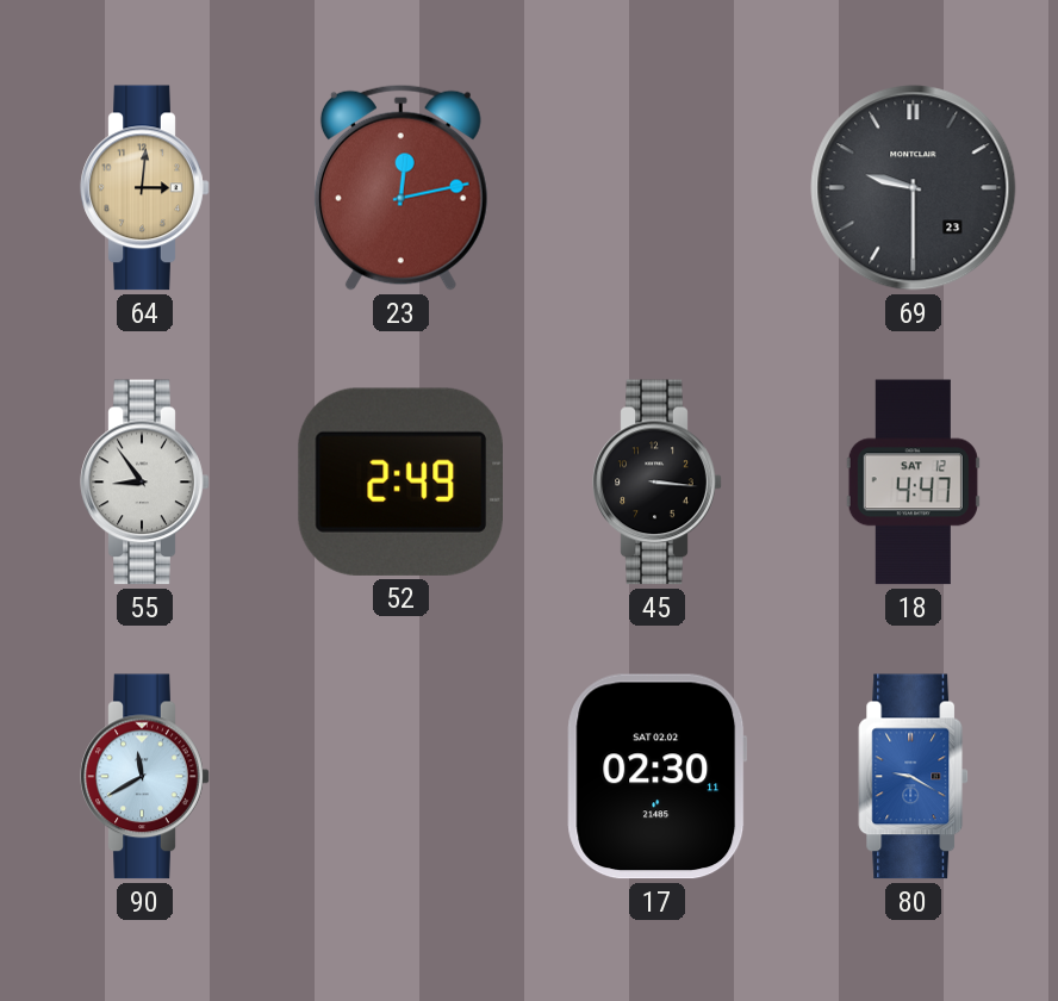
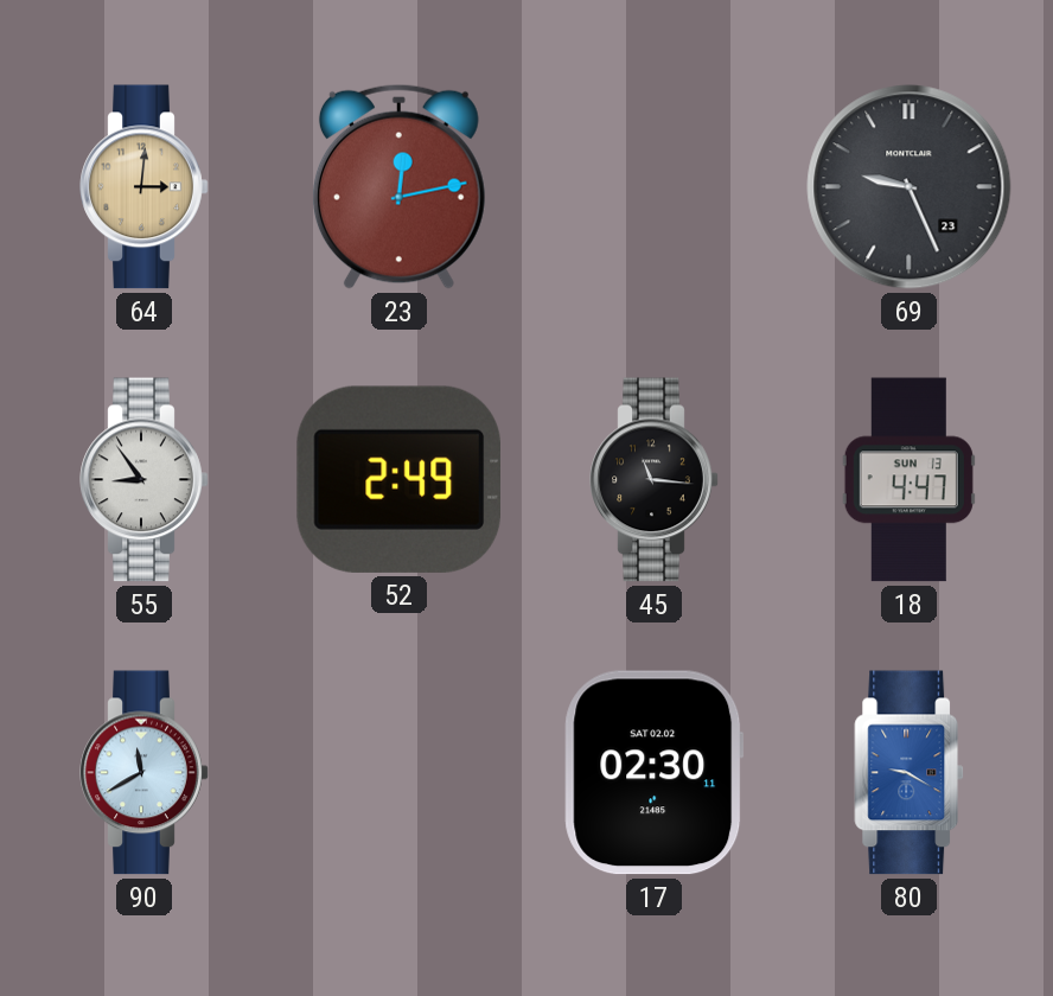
69: 9:30 -> 9:26
45: 3:16 -> 11:16
18 date: SAT 12 -> SUN 13
